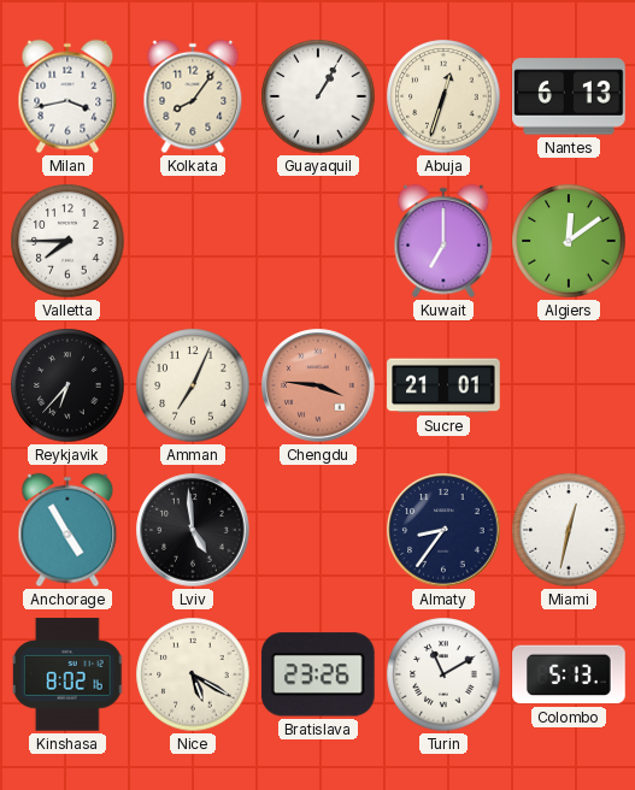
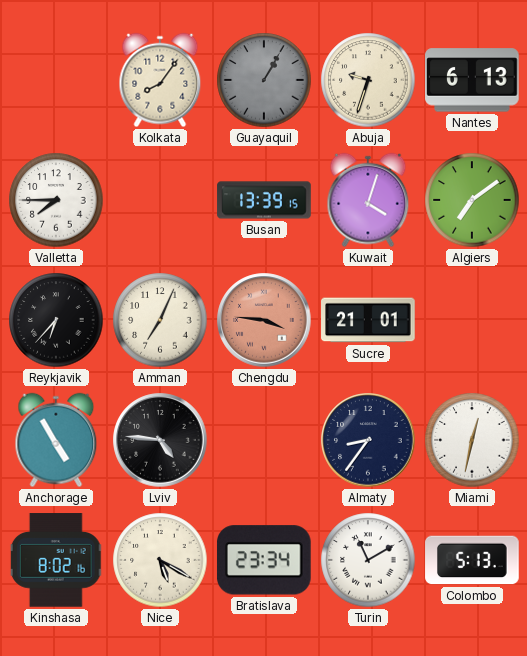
Milan: 3:43 -> none
Guayaquil dial: white -> grey
Abuja: 12:33 -> 9:33
Busan: none -> 13:39
Kuwait: 7:00 -> 4:03
Algiers: 12:09 -> 7:09
Lviv: 4:59 -> 4:46
Bratislava: 23:26 -> 23:34
